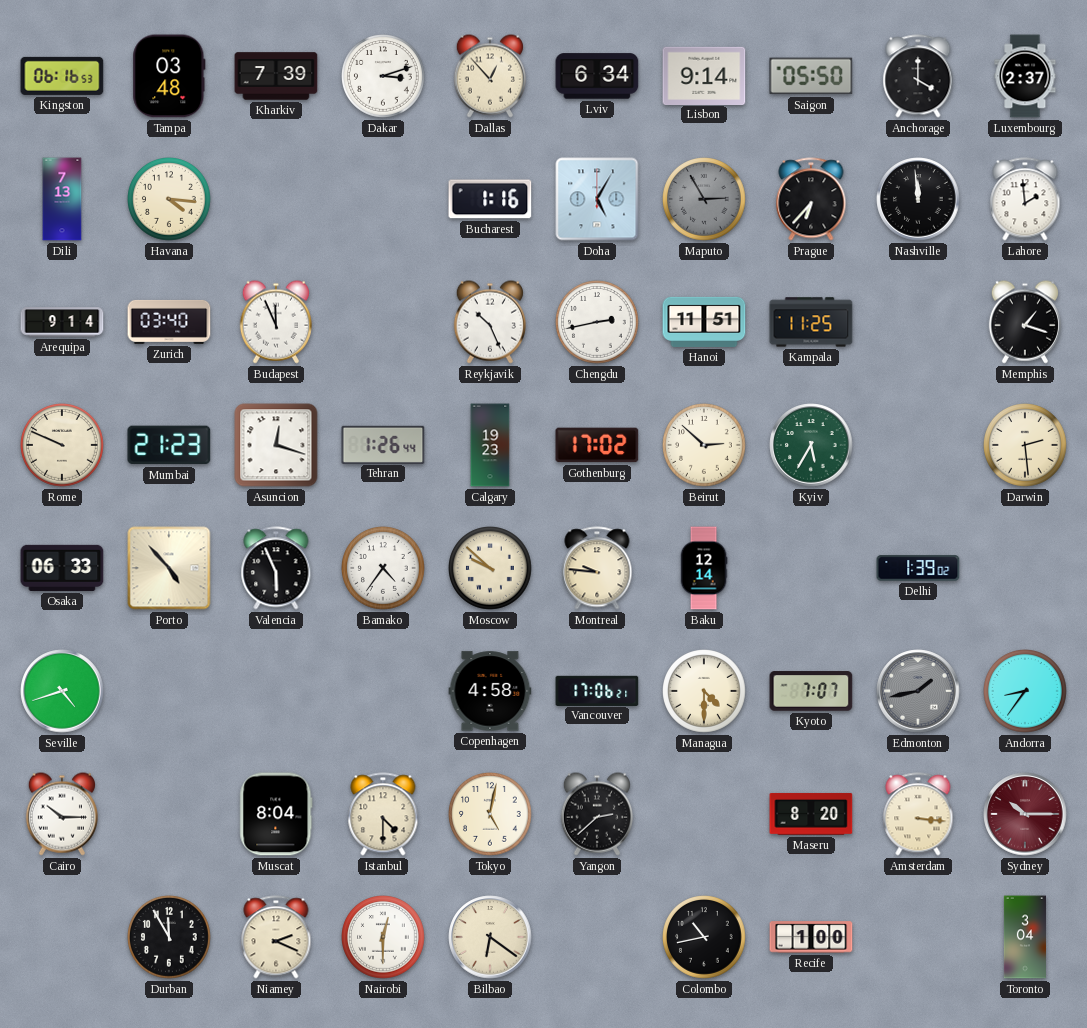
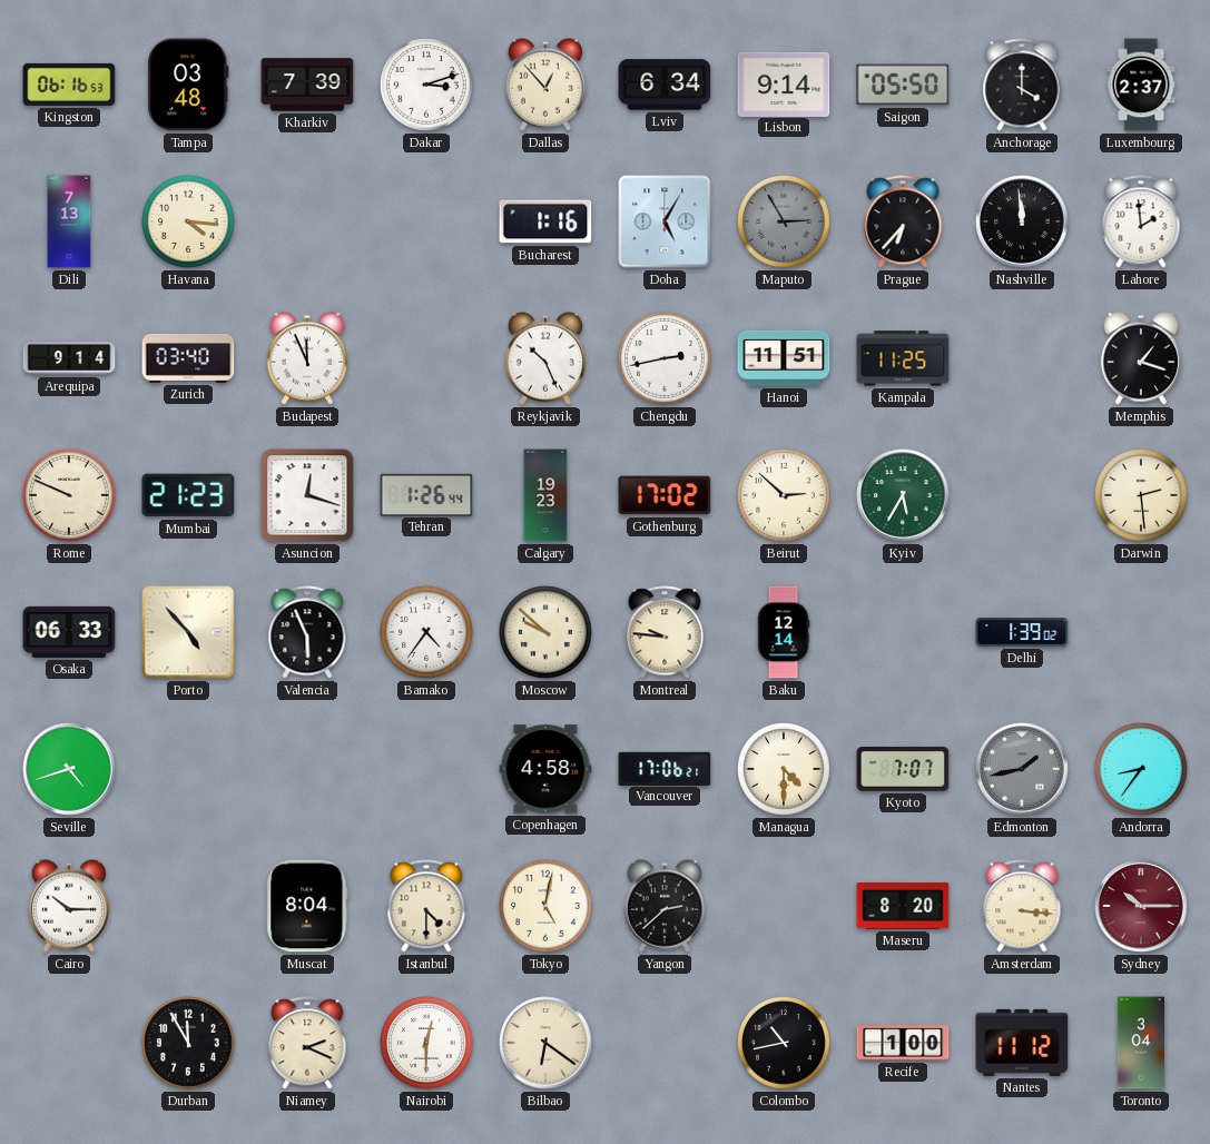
Nantes: none -> 11:12
